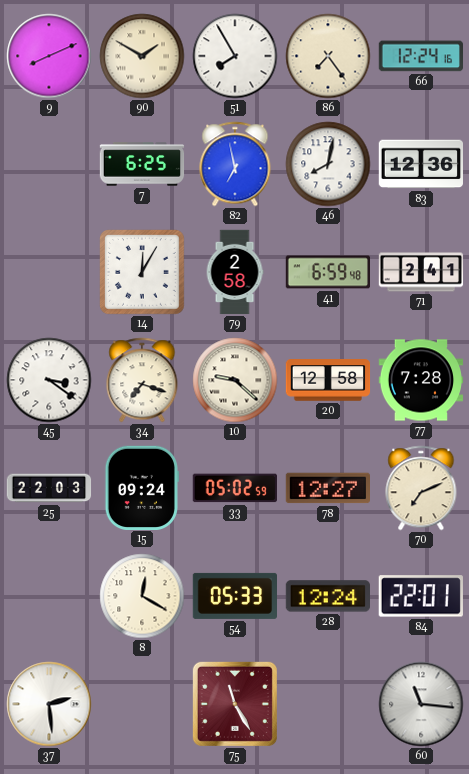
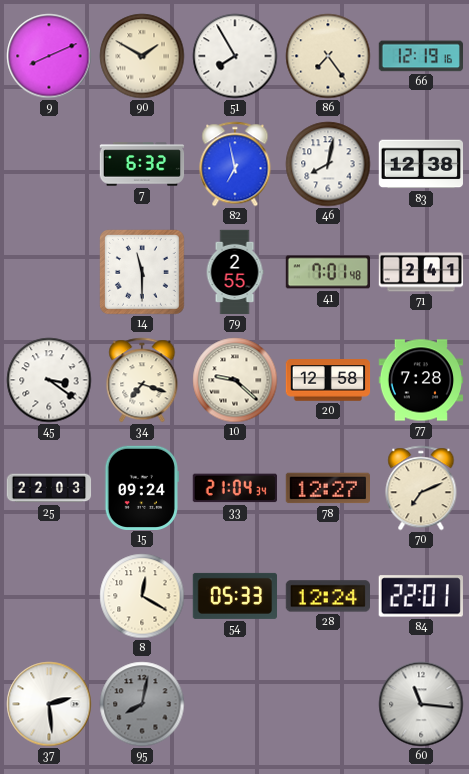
66: 12:24 -> 12:19
7: 6:25 -> 6:32
83: 12:36 -> 12:38
14: 12:05 -> 11:30
79: 2:58 -> 2:55
41: 6:59 -> 7:01
33: 05:02 -> 21:04
95: none -> 8:02
75: 11:25 -> none
